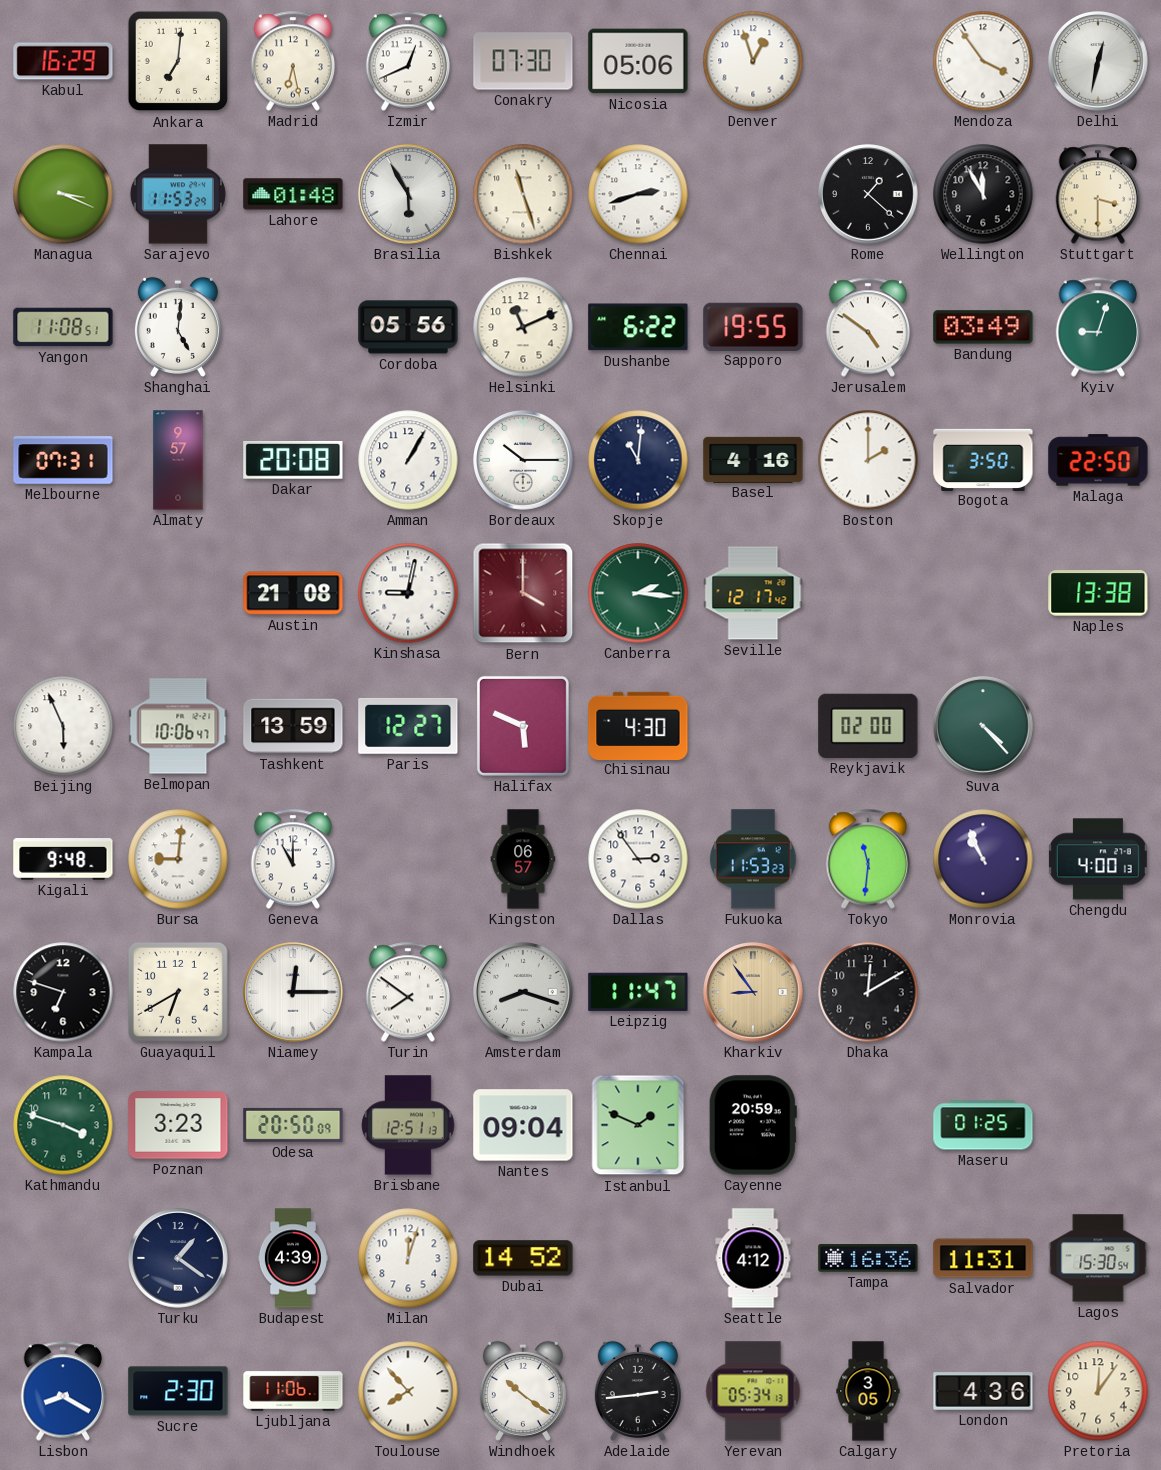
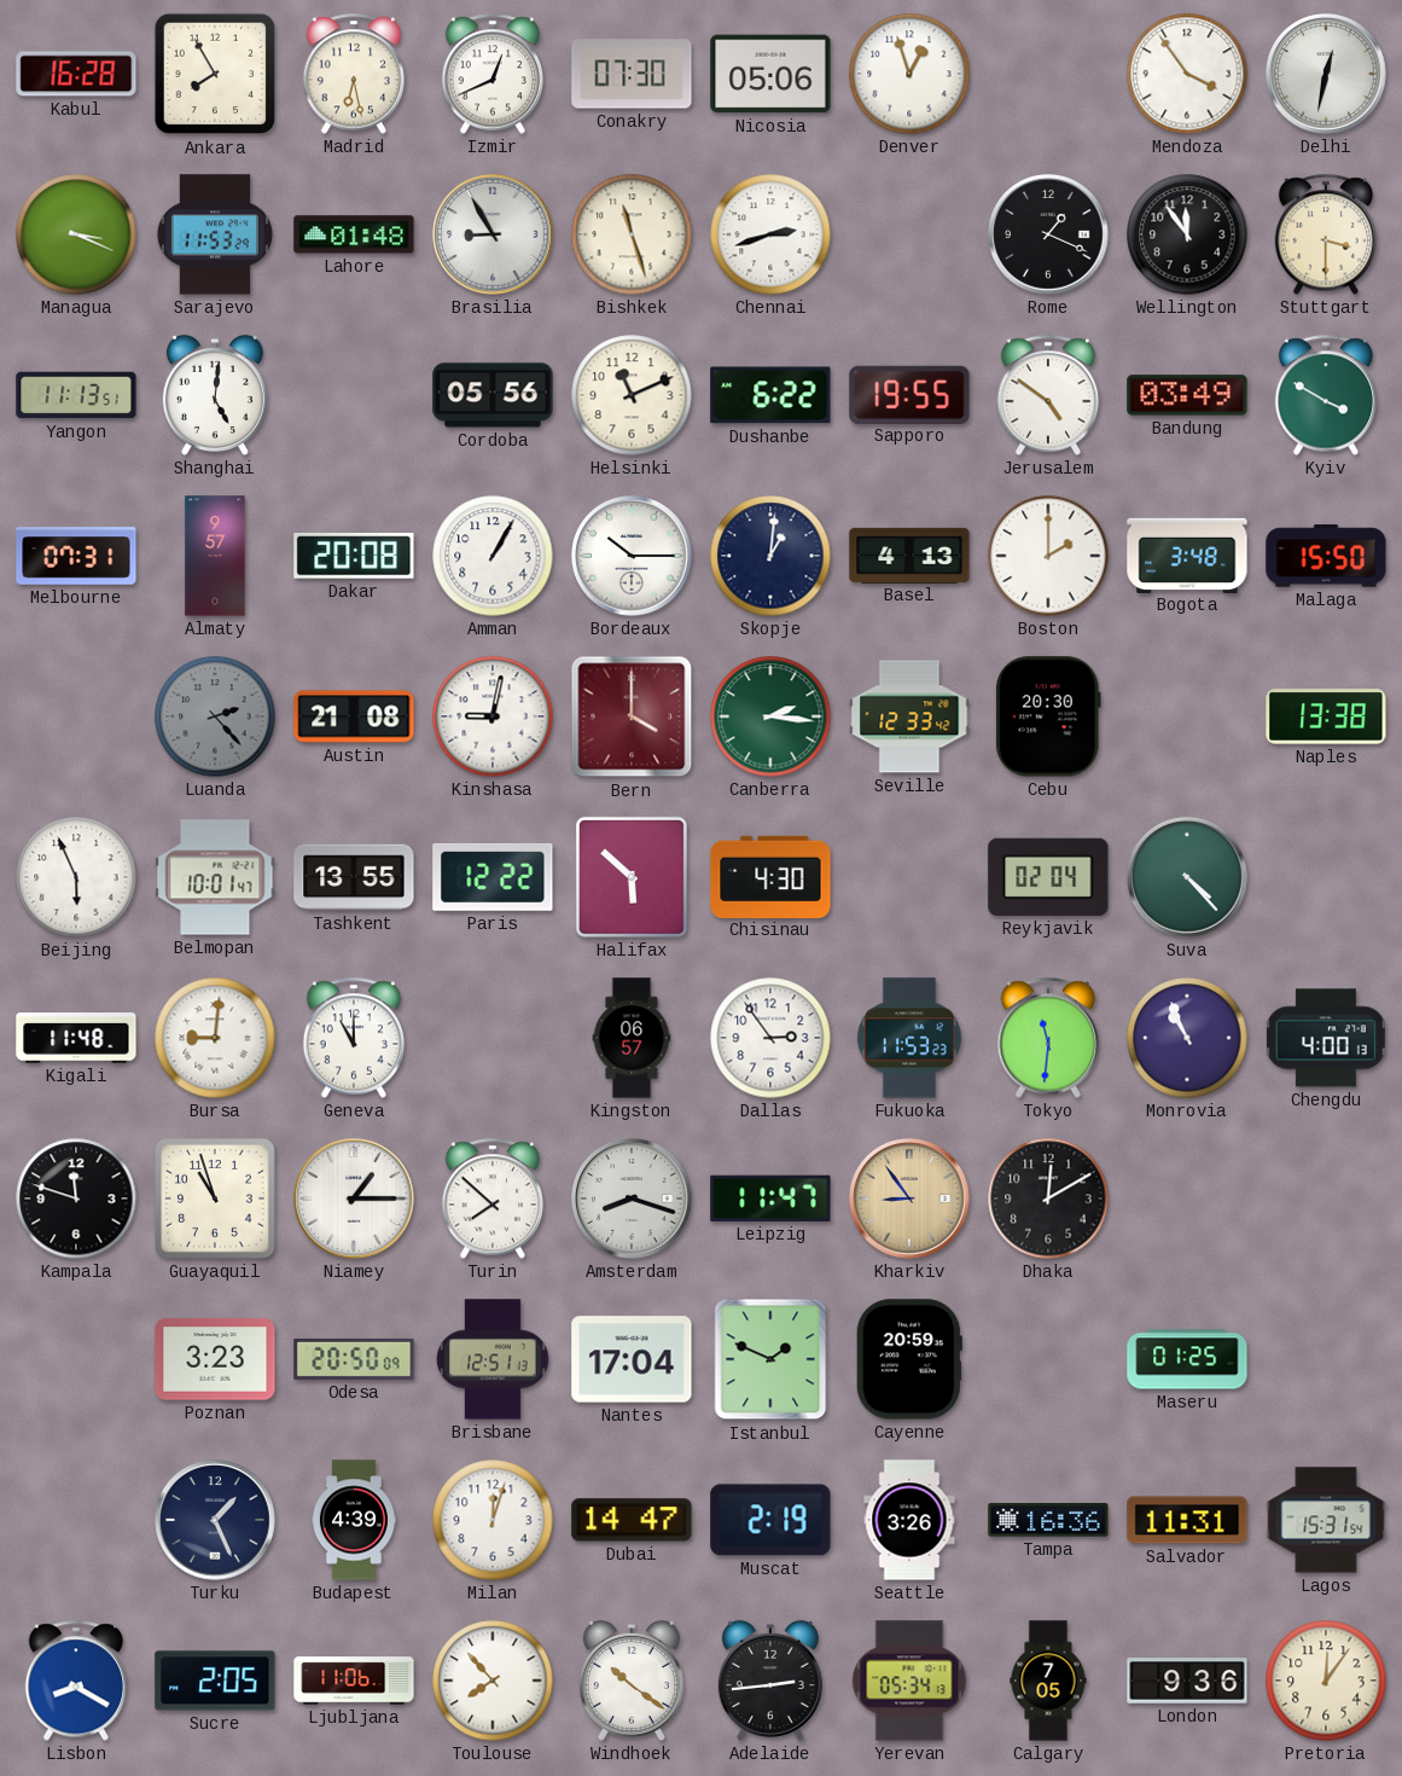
Kabul: 16:29 -> 16:28
Ankara: 7:01 -> 7:55
Brasilia: 5:55 -> 8:55
Rome: 1:22 -> 1:19
Wellington: 11:55 -> 11:54
Yangon: 11:08 -> 11:13
Kyiv: 9:03 -> 3:50
Skopje: 11:01 -> 1:01
Basel: 4:16 -> 4:13
Bogota: 3:50 -> 3:48
Malaga: 22:50 -> 15:50
Luanda: none -> 2:23
Seville: 12:17 -> 12:33
Cebu: none -> 20:30
Belmopan: 10:06 -> 10:01
Tashkent: 13:59 -> 13:55
Paris: 12:27 -> 12:22
Halifax: 5:49 -> 5:52
Reykjavik: 02:00 -> 02:04
Kigali: 9:48 -> 11:48
Kampala: 6:48 -> 11:48
Guayaquil: 6:40 -> 10:57
Niamey: 12:15 -> 1:15
Turin: 7:51 -> 7:52
Kathmandu: 3:48 -> none
Nantes: 09:04 -> 17:04
Turku: 1:21 -> 1:26
Dubai: 14:52 -> 14:47
Muscat: none -> 2:19
Seattle: 4:12 -> 3:26
Lagos: 15:30 -> 15:31
Sucre: 2:30 -> 2:05
Calgary: 3:05 -> 7:05
London: 4:36 -> 9:36
